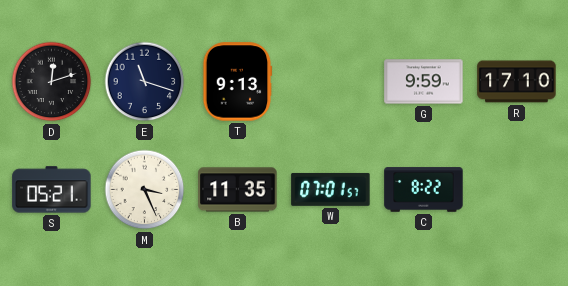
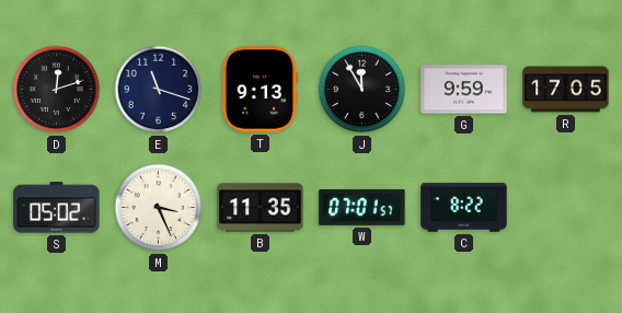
J: none -> 11:55
R: 17:10 -> 17:05
S: 05:21 -> 05:02
